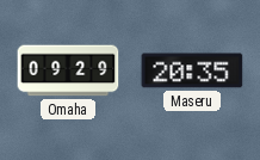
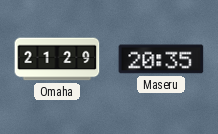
Omaha: 09:29 -> 21:29
